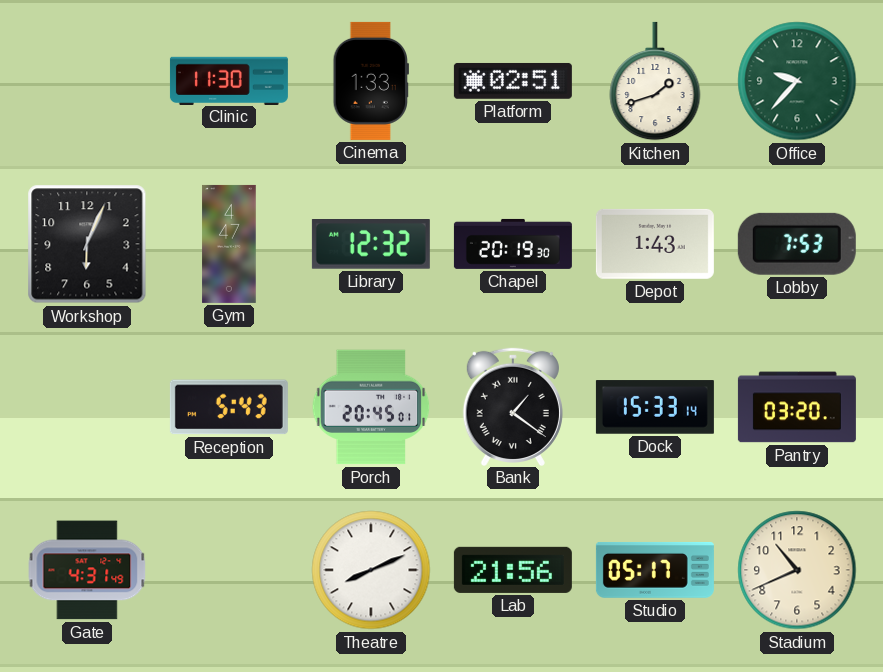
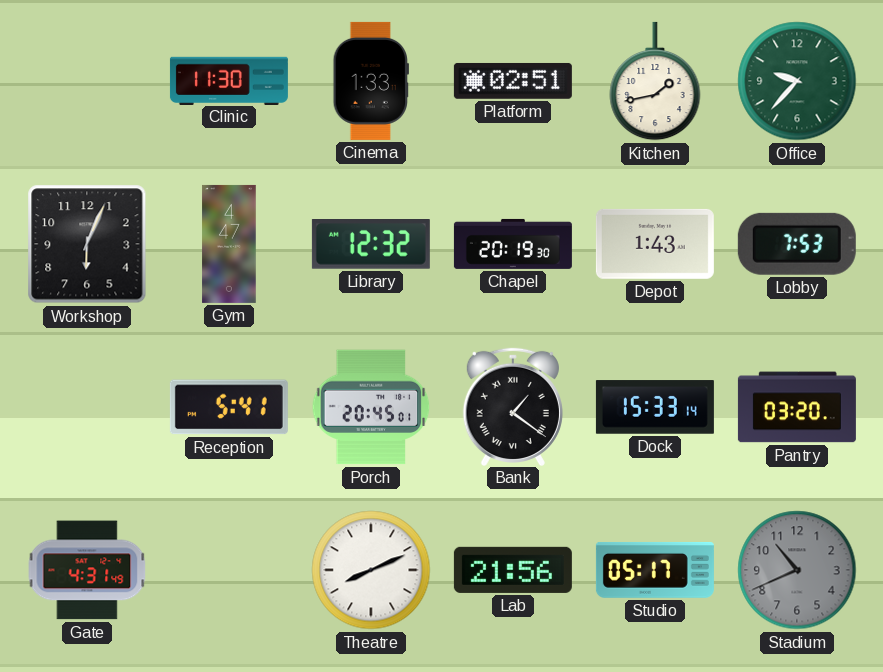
Kitchen: 1:42 -> 1:43
Reception: 5:43 -> 5:41
Stadium dial: cream -> grey
